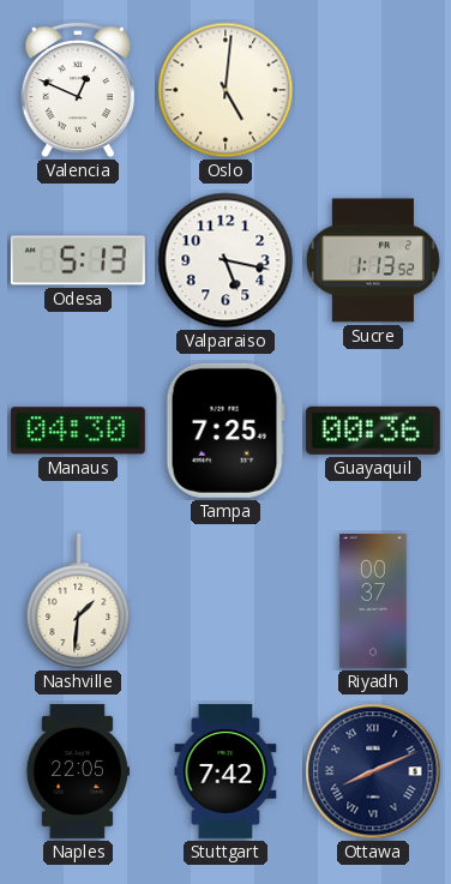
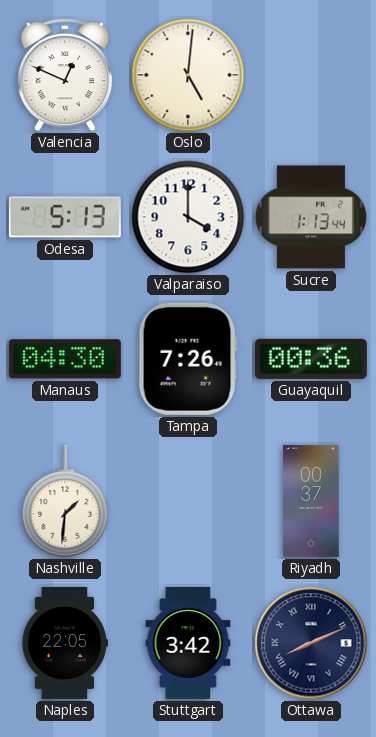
Valparaiso: 5:17 -> 4:00
Sucre: 1:13:52 -> 1:13:44
Tampa: 7:25 -> 7:26
Stuttgart: 7:42 -> 3:42
